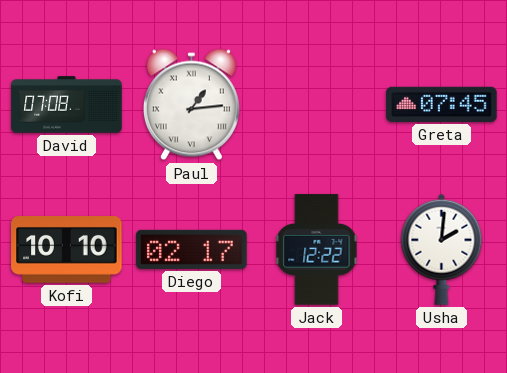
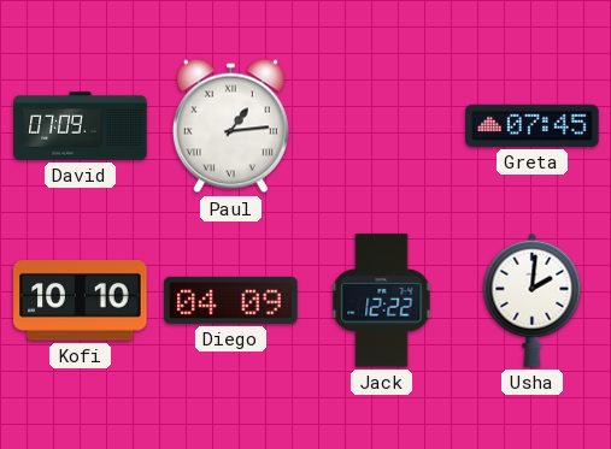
David: 07:08 -> 07:09
Diego: 02:17 -> 04:09
